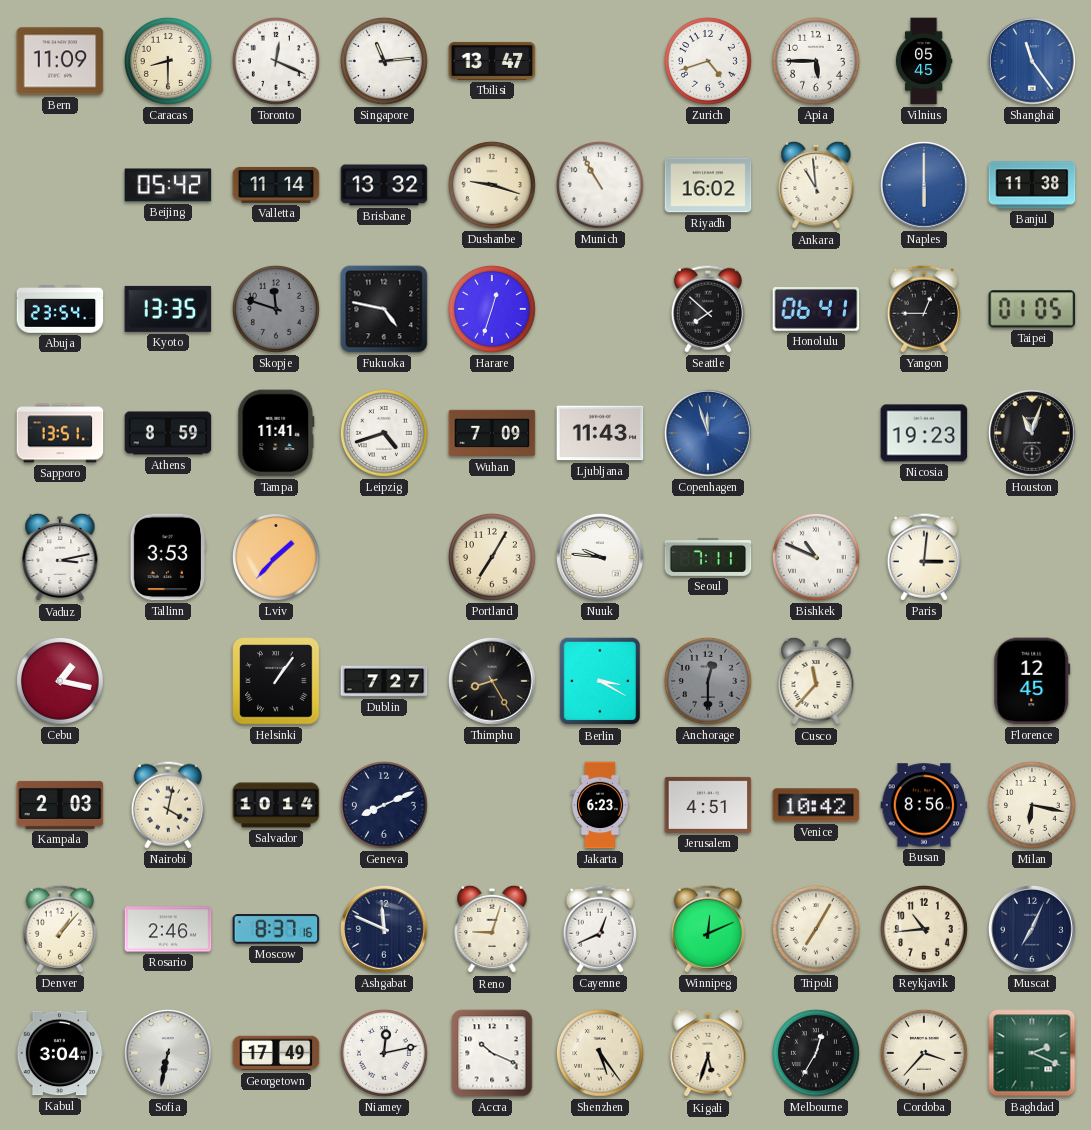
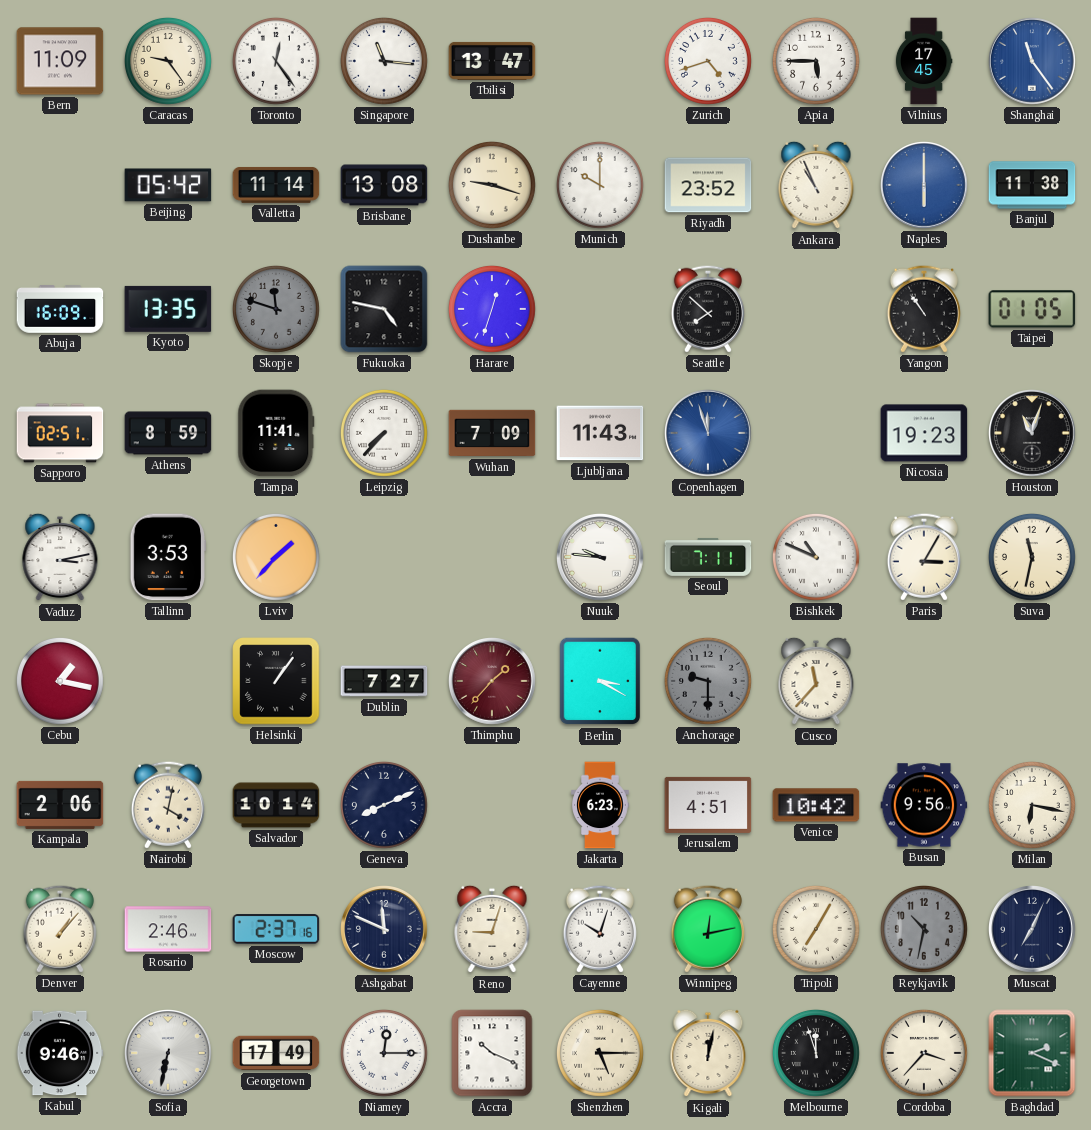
Caracas: 8:30 -> 9:24
Toronto: 12:19 -> 12:24
Singapore: 11:14 -> 11:16
Vilnius: 05:45 -> 17:45
Brisbane: 13:32 -> 13:08
Munich: 10:55 -> 10:00
Riyadh: 16:02 -> 23:52
Ankara: 10:59 -> 10:56
Abuja: 23:54 -> 16:09
Honolulu: 06:41 -> none
Yangon: 12:45 -> 10:54
Sapporo: 13:51 -> 02:51
Leipzig: 4:42 -> 7:37
Portland: 7:05 -> none
Paris: 3:01 -> 3:05
Suva: none -> 11:32
Thimphu: 8:25 -> 1:37
Thimphu dial: black -> burgundy
Anchorage: 12:30 -> 9:30
Florence: 12:45 -> none
Kampala: 2:03 -> 2:06
Busan: 8:56 -> 9:56
Moscow: 8:37 -> 2:37
Cayenne: 12:41 -> 10:03
Winnipeg: 12:11 -> 12:13
Reykjavik: 10:44 -> 10:32
Reykjavik dial: cream -> grey
Kabul: 3:04 -> 9:46
Niamey: 12:13 -> 12:15
Shenzhen: 5:24 -> 5:15
Kigali: 5:33 -> 12:02
Melbourne: 12:35 -> 11:57
